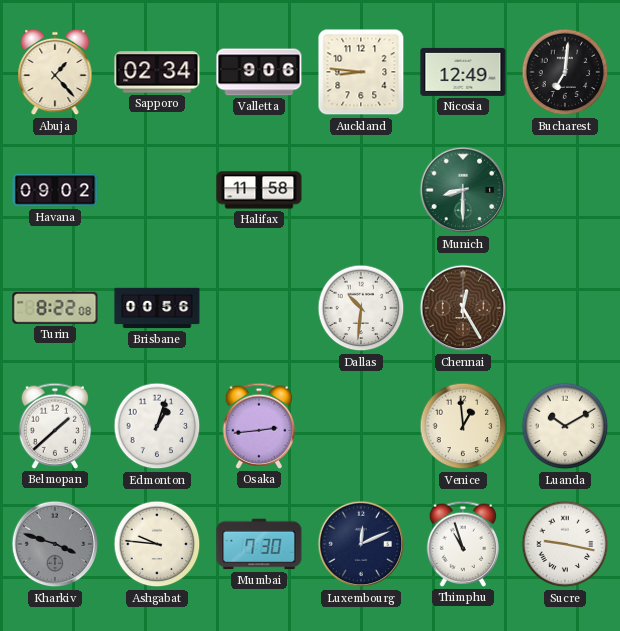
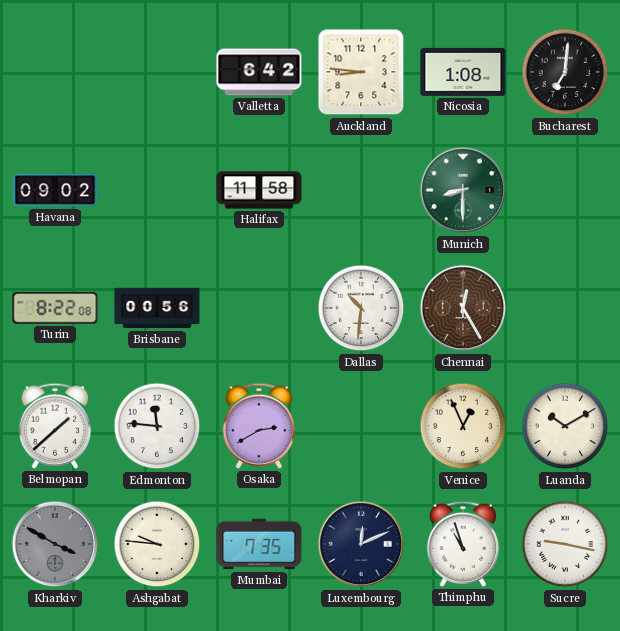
Abuja: 1:23 -> none
Sapporo: 02:34 -> none
Valletta: 9:06 -> 6:42
Nicosia: 12:49 -> 1:08
Edmonton: 1:03 -> 11:46
Osaka: 2:44 -> 2:40
Venice: 12:59 -> 12:56
Kharkiv: 3:48 -> 3:50
Mumbai: 7:30 -> 7:35
